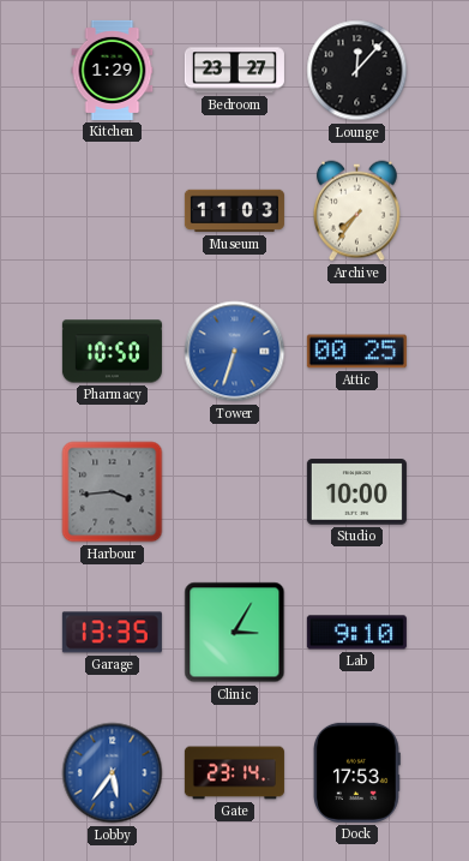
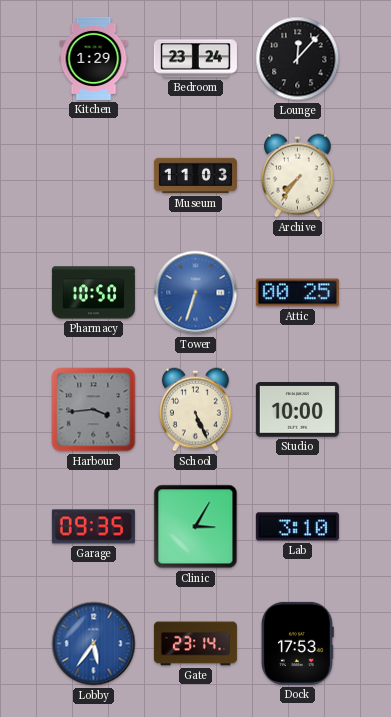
Bedroom: 23:27 -> 23:24
School: none -> 5:26
Garage: 13:35 -> 09:35
Lab: 9:10 -> 3:10
